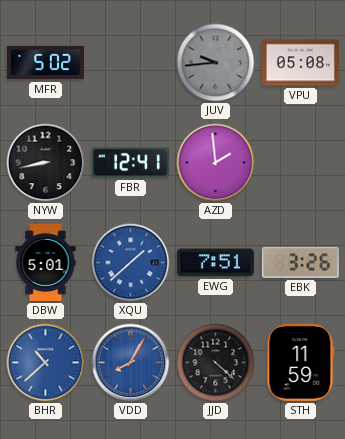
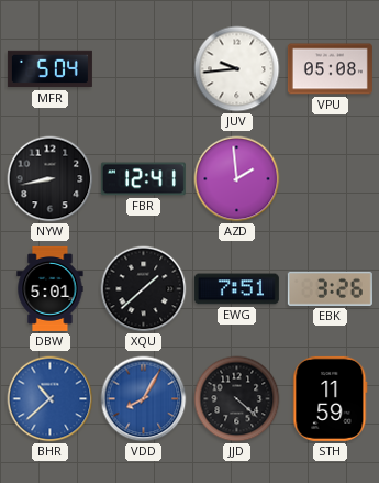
MFR: 5:02 -> 5:04
JUV dial: grey -> white
XQU dial: blue -> black
